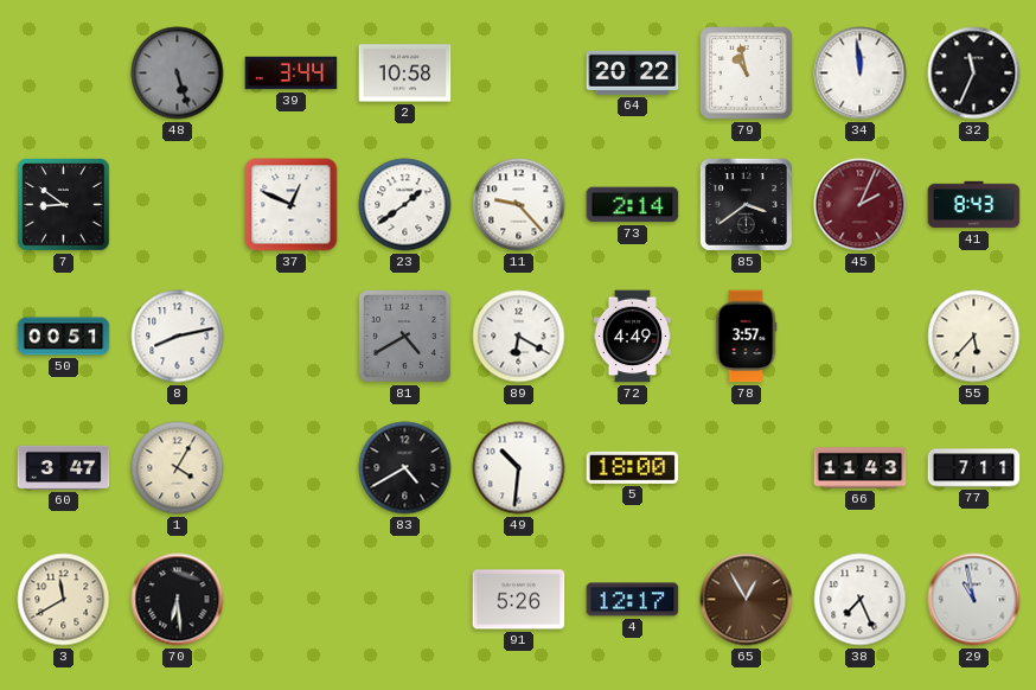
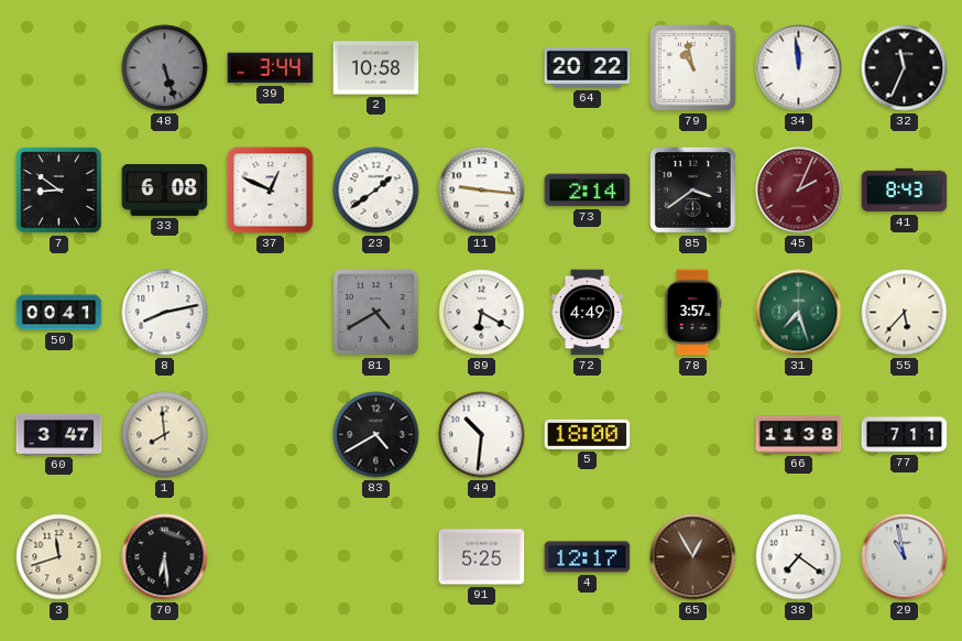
33: none -> 6:08
11: 9:23 -> 9:16
50: 00:51 -> 00:41
31: none -> 7:27
1: 4:05 -> 7:59
66: 11:43 -> 11:38
3: 11:40 -> 11:42
91: 5:26 -> 5:25
38: 7:26 -> 7:21
